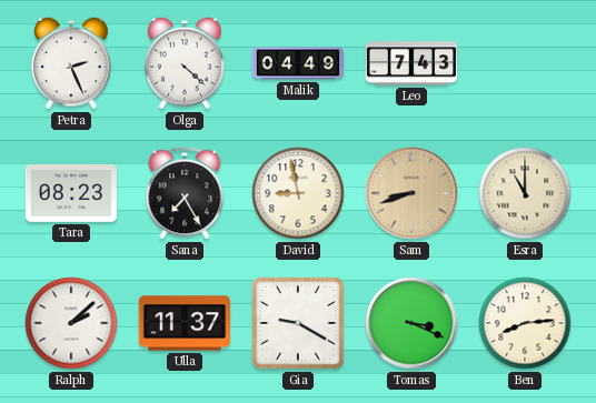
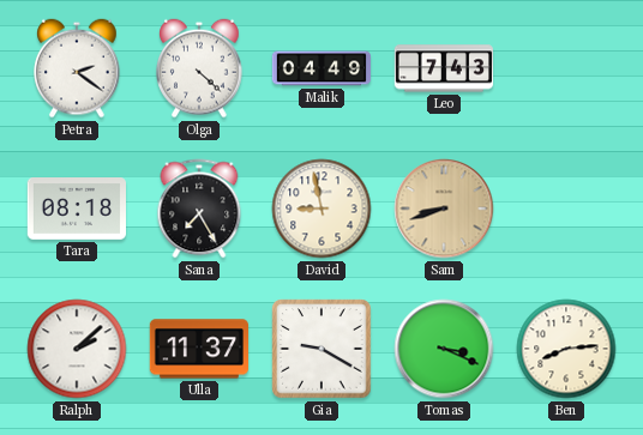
Petra: 2:26 -> 2:21
Tara: 08:23 -> 08:18
Esra: 11:00 -> none
